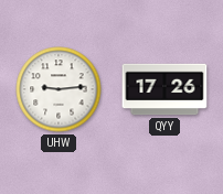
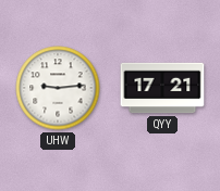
QYY: 17:26 -> 17:21
